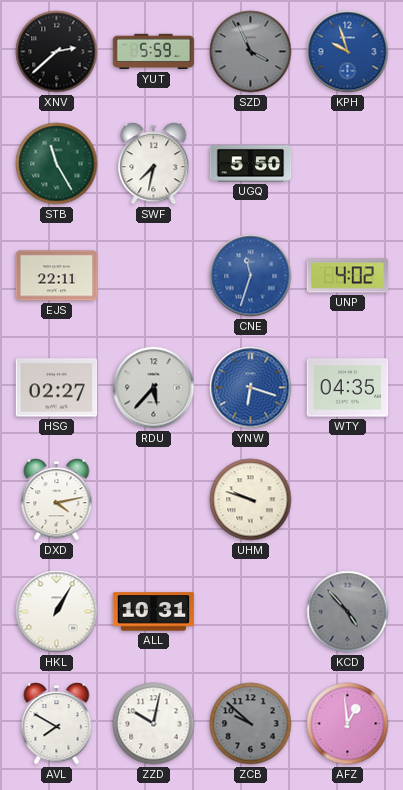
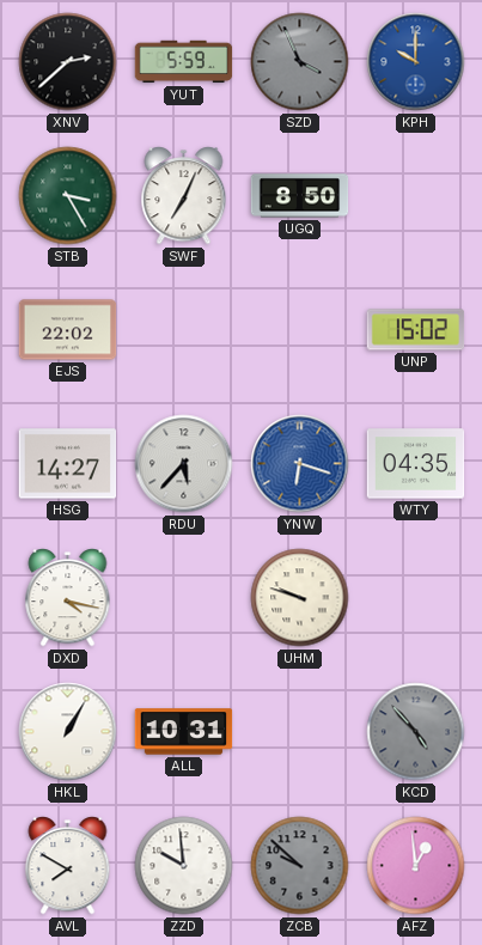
KPH: 9:57 -> 10:00
STB: 11:25 -> 3:25
SWF: 7:32 -> 7:04
UGQ: 5:50 -> 8:50
EJS: 22:11 -> 22:02
CNE: 11:33 -> none
UNP: 4:02 -> 15:02
HSG: 02:27 -> 14:27
DXD: 4:13 -> 4:17
ZZD: 10:02 -> 9:59
